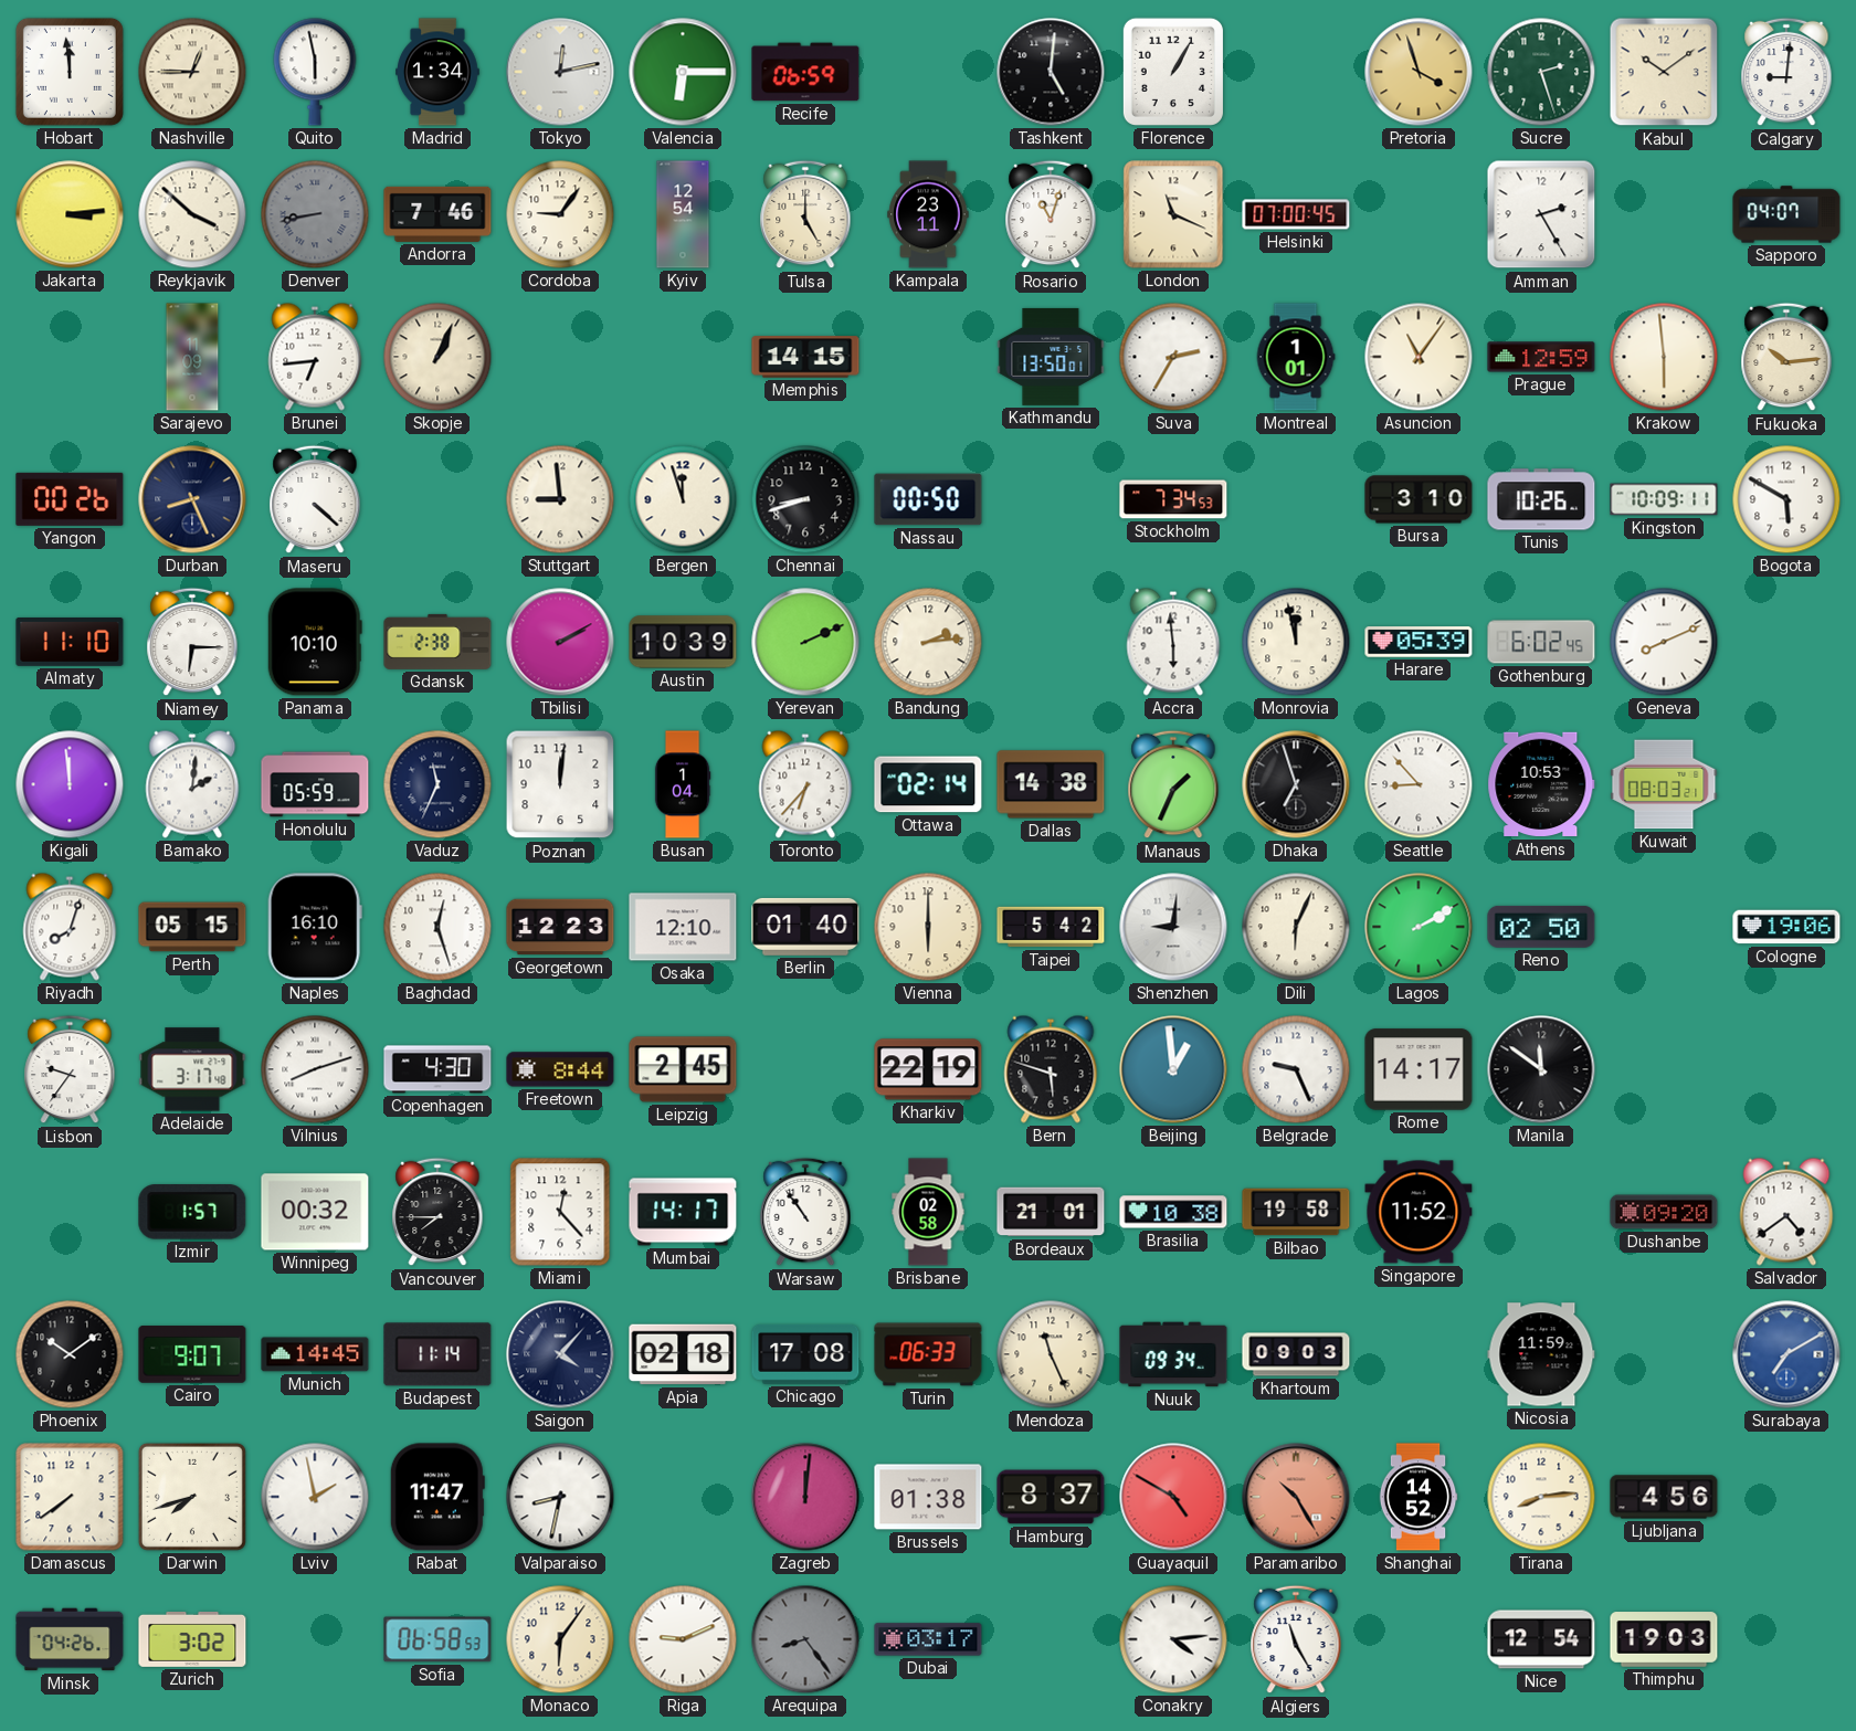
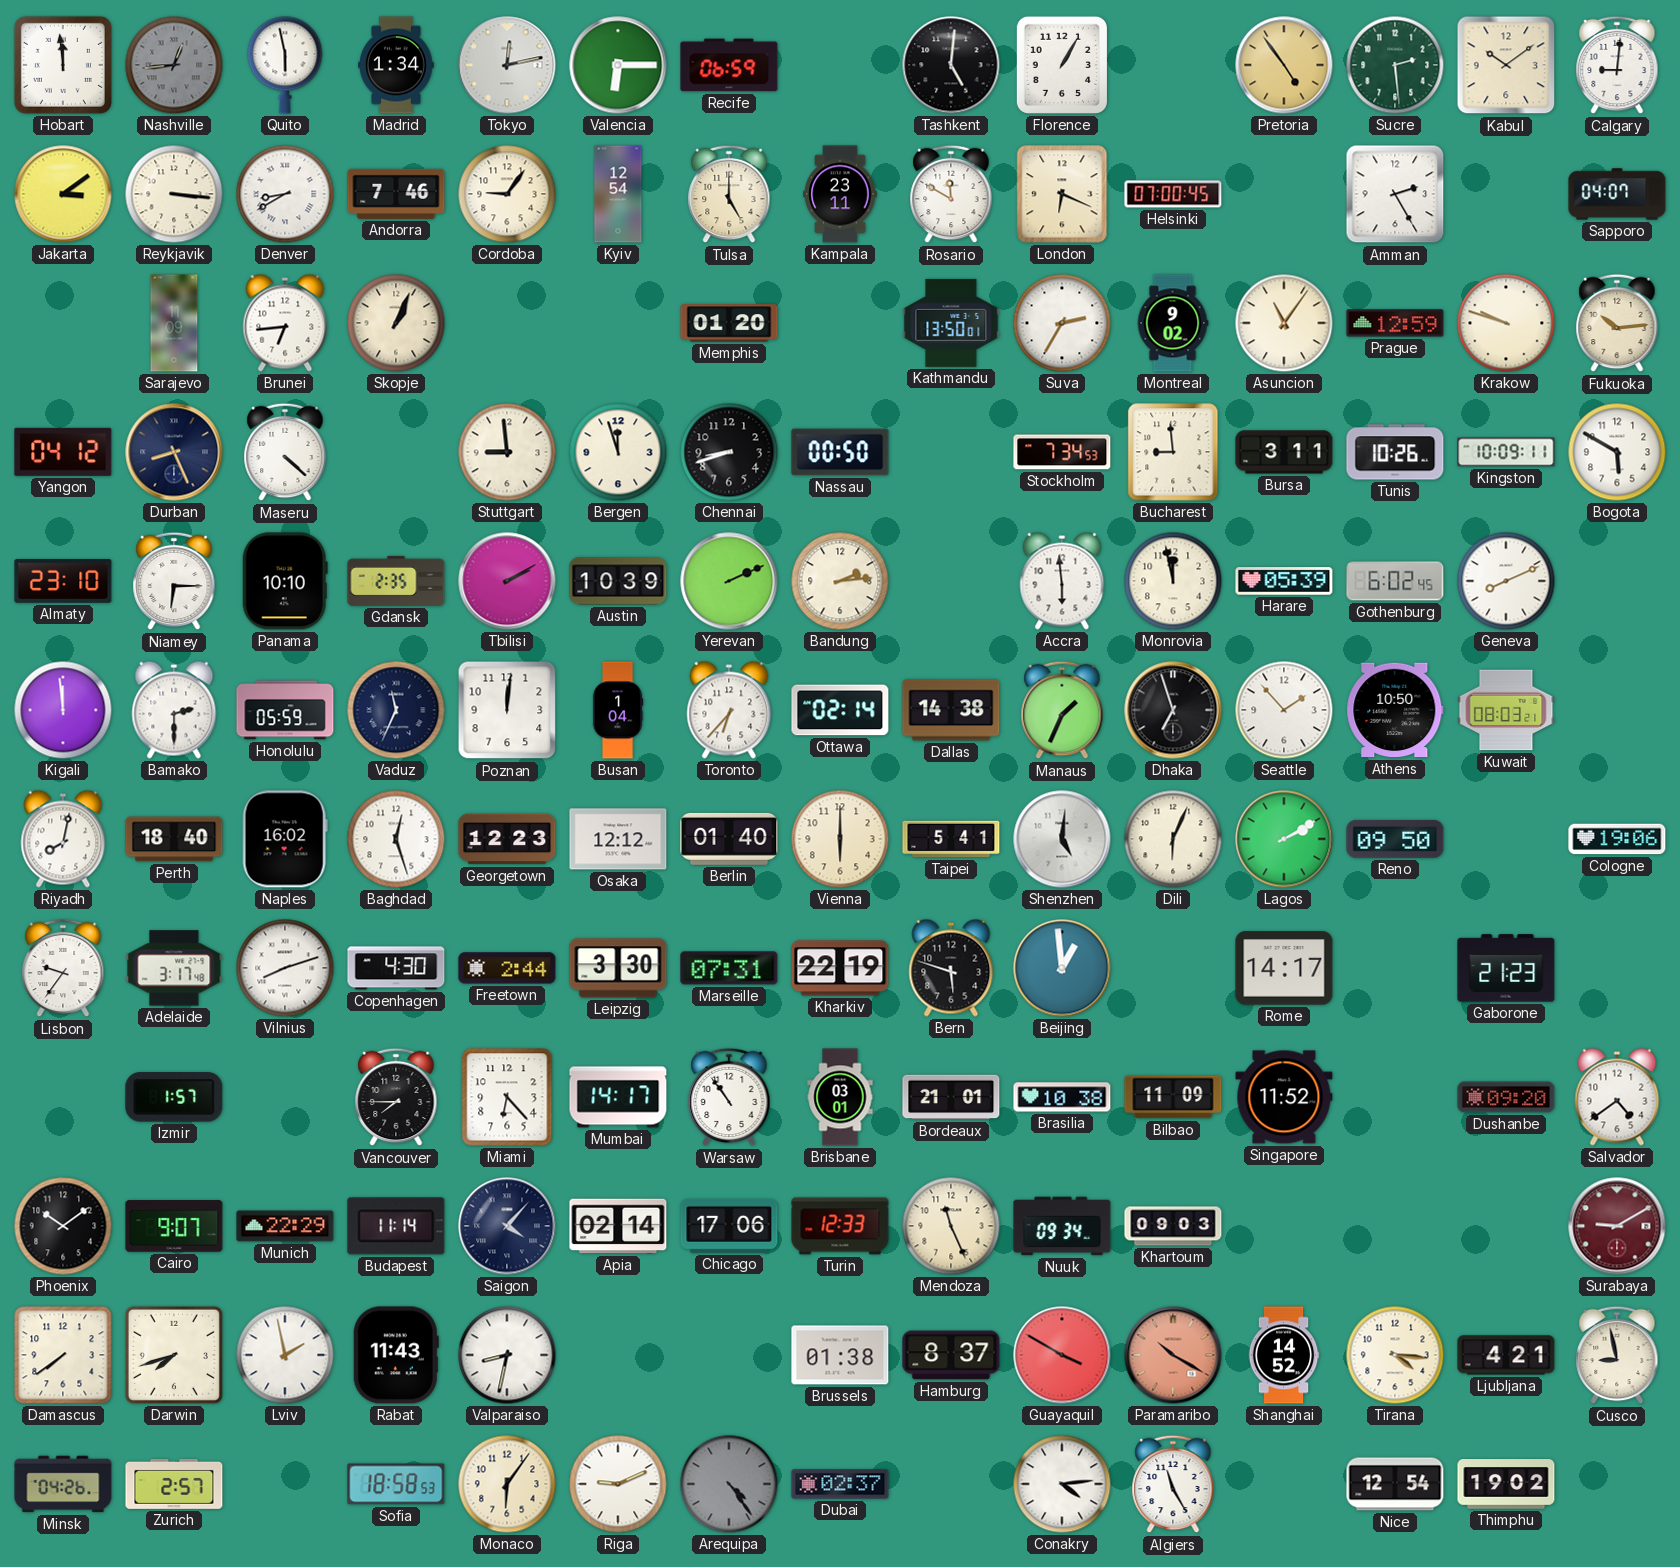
Nashville: 12:45 -> 12:44
Nashville dial: cream -> grey
Pretoria: 3:57 -> 4:54
Sucre: 2:27 -> 2:29
Jakarta: 3:14 -> 3:09
Reykjavik: 3:52 -> 3:16
Denver: 8:43 -> 8:40
Denver dial: grey -> white
Rosario: 11:03 -> 11:50
London: 11:19 -> 6:19
Memphis: 14:15 -> 01:20
Montreal: 1:01 -> 9:02
Krakow: 5:59 -> 9:48
Yangon: 00:26 -> 04:12
Bucharest: none -> 8:59
Bursa: 3:10 -> 3:11
Almaty: 11:10 -> 23:10
Gdansk: 2:38 -> 2:35
Bamako: 2:01 -> 2:30
Seattle: 8:53 -> 1:53
Athens: 10:53 -> 10:50
Riyadh: 8:03 -> 8:02
Perth: 05:15 -> 18:40
Naples: 16:10 -> 16:02
Osaka: 12:10 -> 12:12
Taipei: 5:42 -> 5:41
Shenzhen: 9:01 -> 5:01
Reno: 02:50 -> 09:50
Freetown: 8:44 -> 2:44
Leipzig: 2:45 -> 3:30
Marseille: none -> 07:31
Belgrade: 9:26 -> none
Manila: 11:51 -> none
Gaborone: none -> 21:23
Winnipeg: 00:32 -> none
Miami: 12:23 -> 6:23
Brisbane: 02:58 -> 03:01
Bilbao: 19:58 -> 11:09
Munich: 14:45 -> 22:29
Apia: 02:18 -> 02:14
Chicago: 17:08 -> 17:06
Turin: 06:33 -> 12:33
Nicosia: 11:59 -> none
Surabaya: 7:10 -> 9:10
Surabaya dial: blue -> burgundy
Rabat: 11:47 -> 11:43
Zagreb: 12:01 -> none
Guayaquil: 4:50 -> 3:50
Paramaribo: 10:25 -> 10:20
Tirana: 8:14 -> 4:16
Ljubljana: 4:56 -> 4:21
Cusco: none -> 8:58
Zurich: 3:02 -> 2:57
Sofia: 06:58 -> 18:58
Arequipa: 8:24 -> 4:24
Dubai: 03:17 -> 02:37
Thimphu: 19:03 -> 19:02
